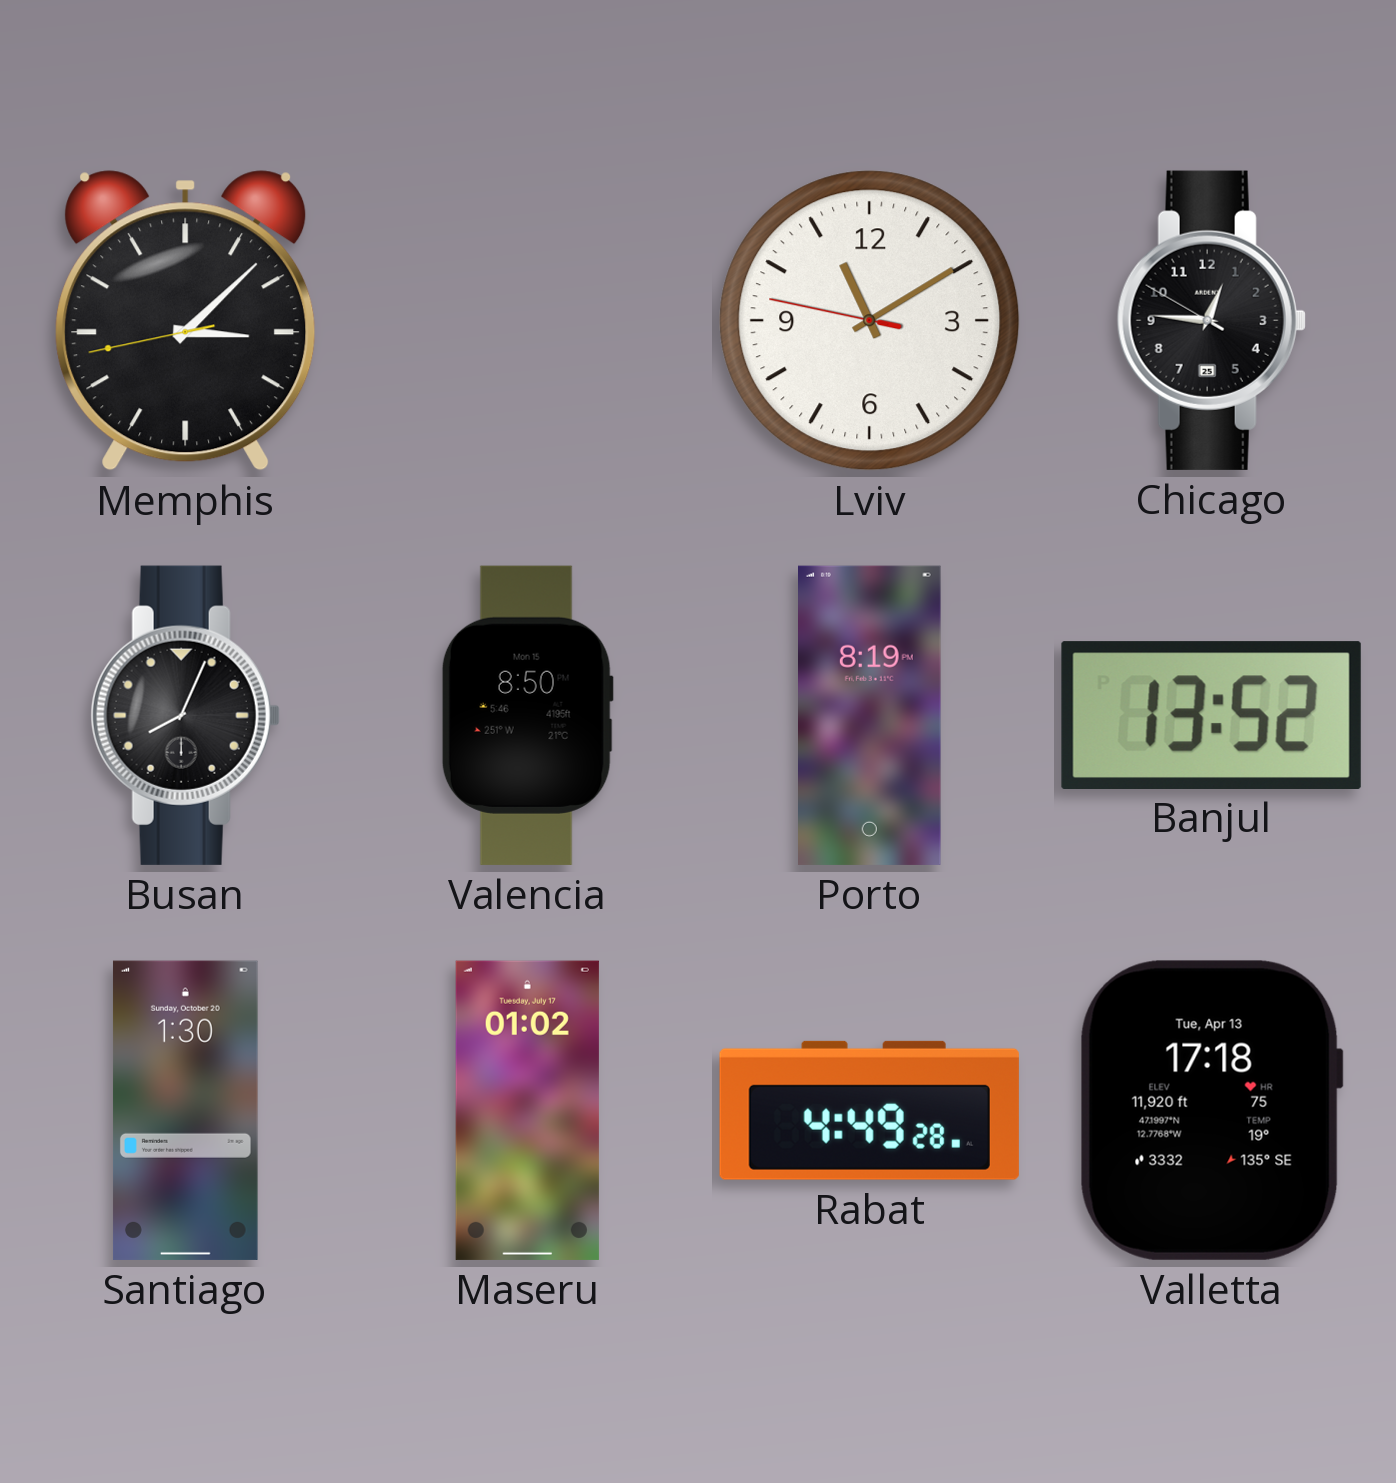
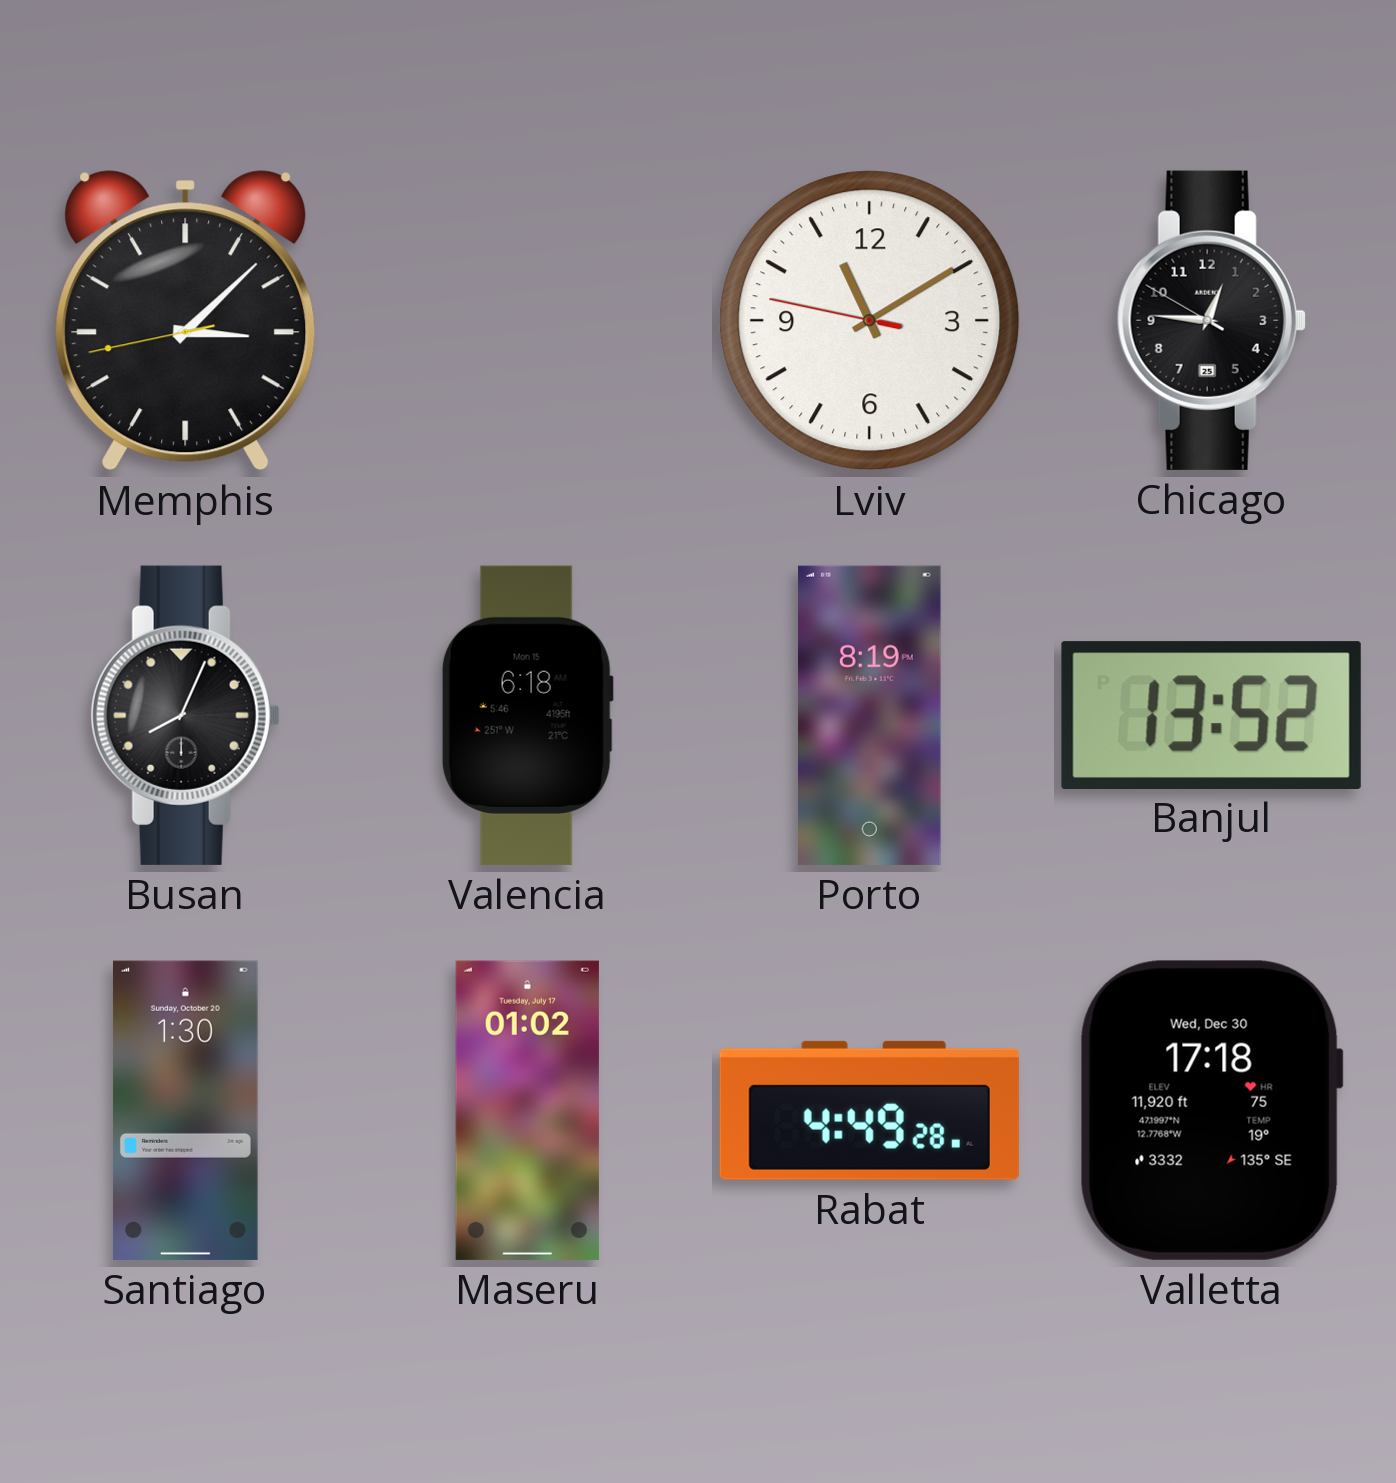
Valencia: 8:50 -> 6:18
Valletta date: Tue, Apr 13 -> Wed, Dec 30
